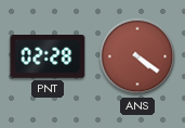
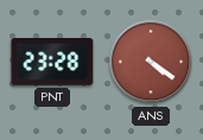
PNT: 02:28 -> 23:28
